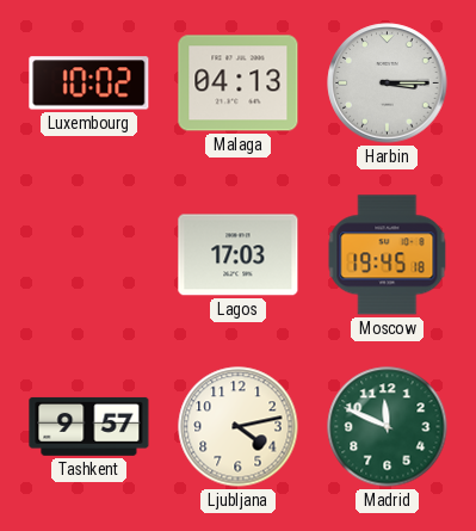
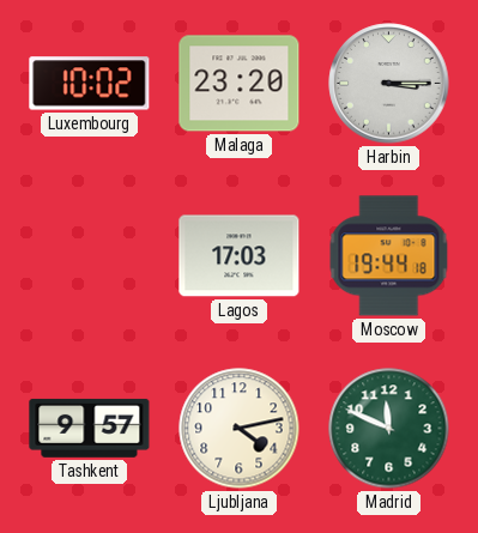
Malaga: 04:13 -> 23:20
Moscow: 19:45 -> 19:44
